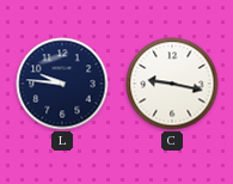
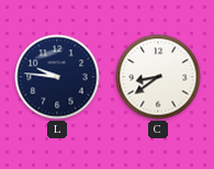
C: 9:17 -> 8:39
